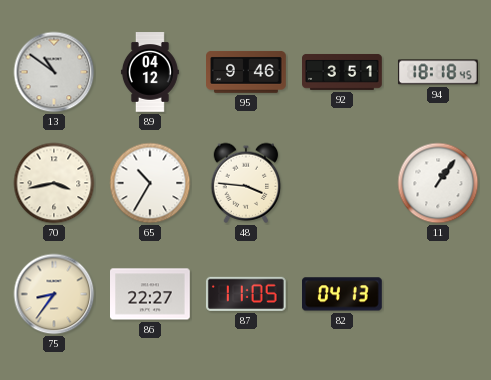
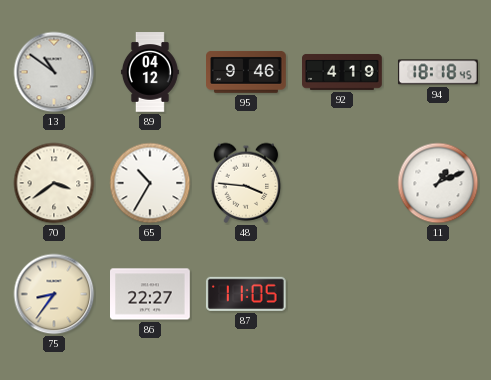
92: 3:51 -> 4:19
70: 3:43 -> 3:39
11: 1:06 -> 1:11
82: 04:13 -> none
